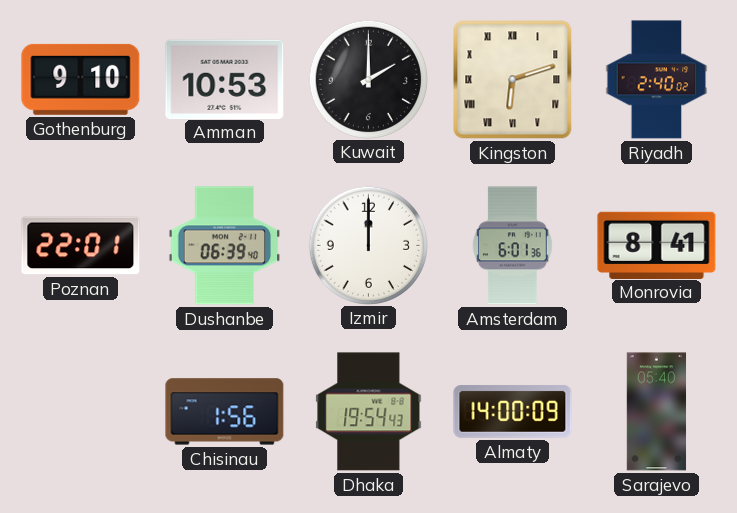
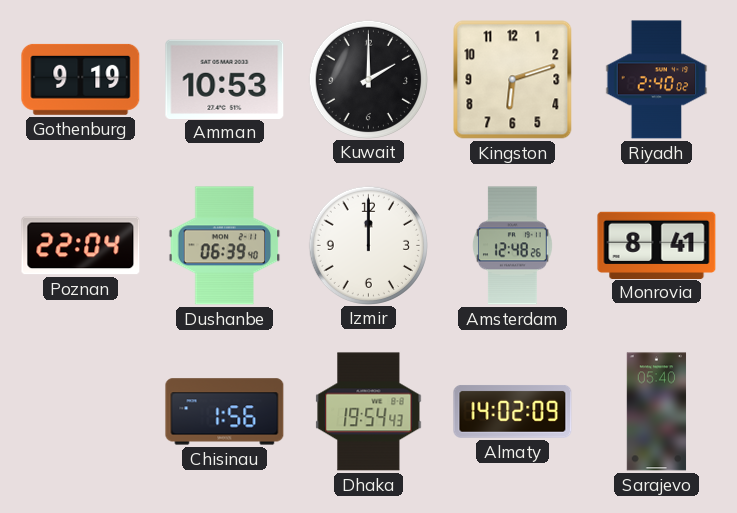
Gothenburg: 9:10 -> 9:19
Kingston numerals: Roman -> Arabic
Poznan: 22:01 -> 22:04
Amsterdam: 6:01 -> 12:48
Almaty: 14:00 -> 14:02
